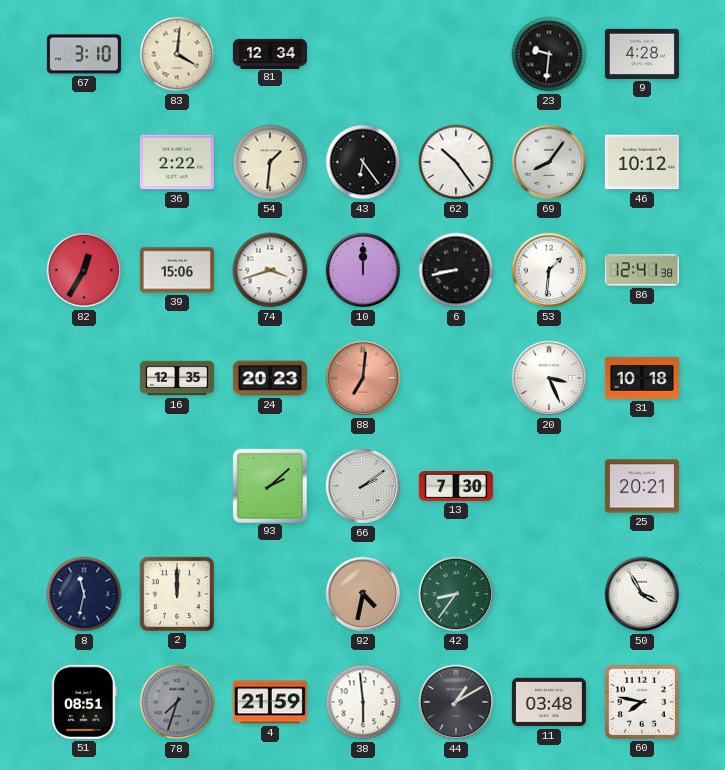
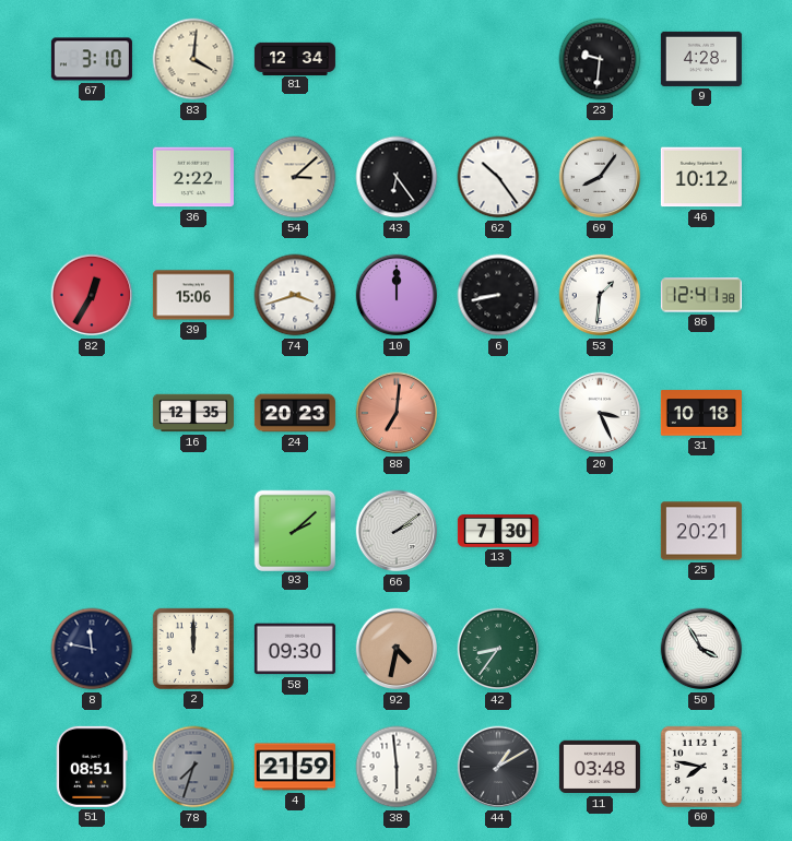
54: 1:31 -> 3:08
8: 11:32 -> 11:47
58: none -> 09:30
